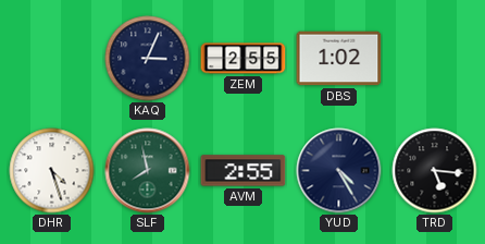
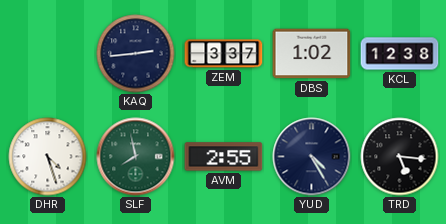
KAQ: 3:04 -> 2:44
ZEM: 2:55 -> 3:37
KCL: none -> 12:38
